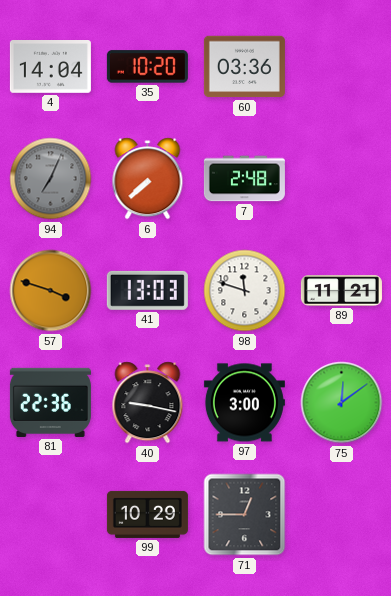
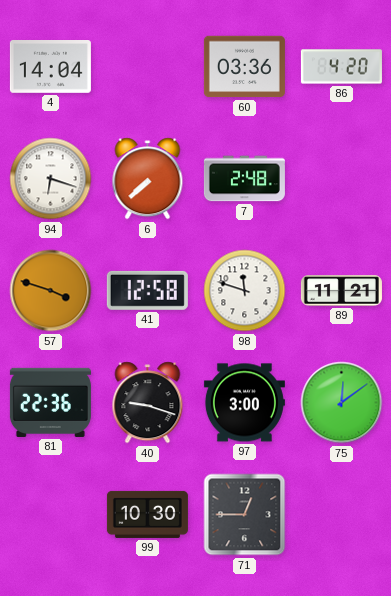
35: 10:20 -> none
86: none -> 4:20
94: 7:04 -> 6:18
94 dial: grey -> white
41: 13:03 -> 12:58
40: 9:17 -> 9:18
99: 10:29 -> 10:30
